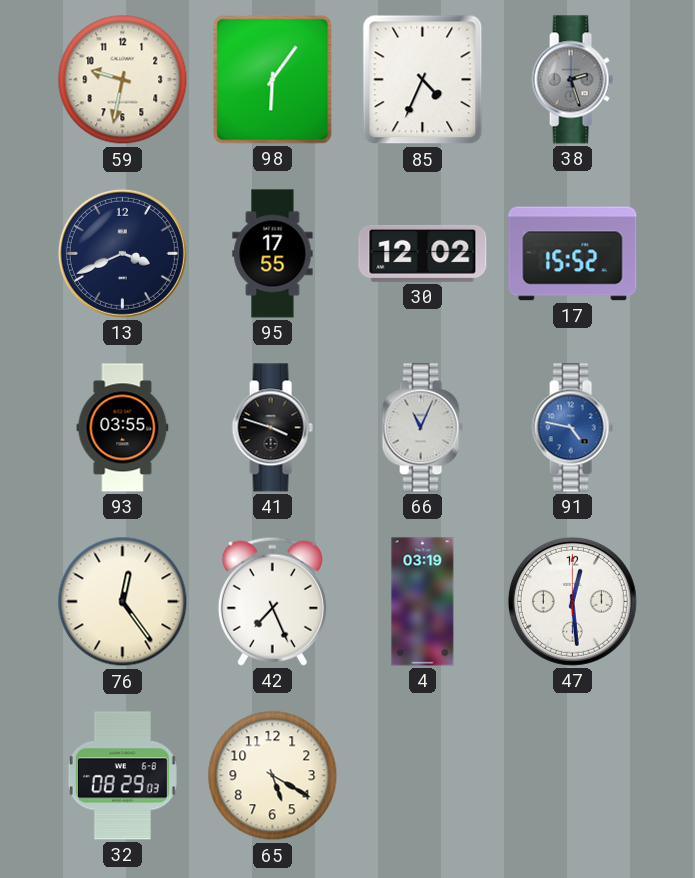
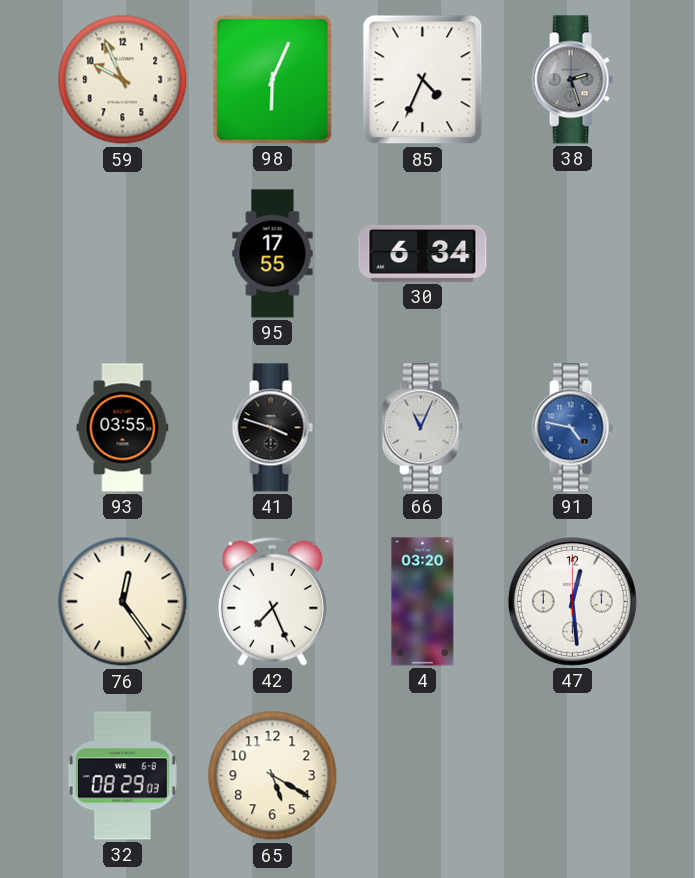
59: 9:32 -> 9:56
98: 6:06 -> 6:04
13: 3:41 -> none
30: 12:02 -> 6:34
17: 15:52 -> none
4: 03:19 -> 03:20
